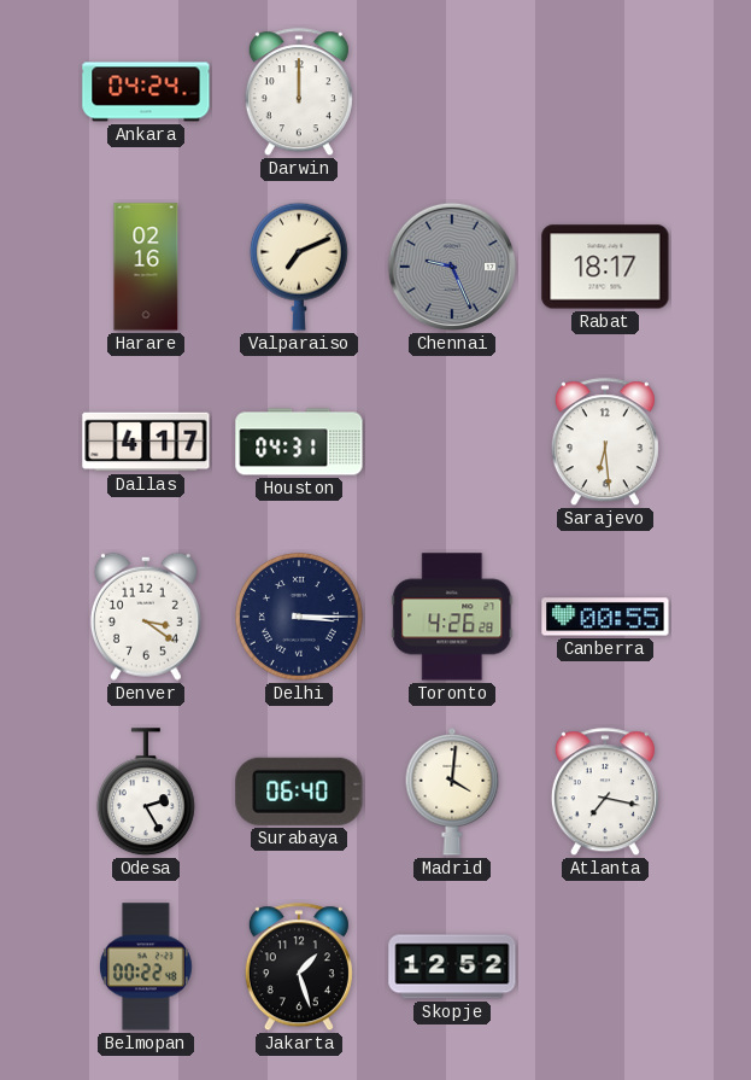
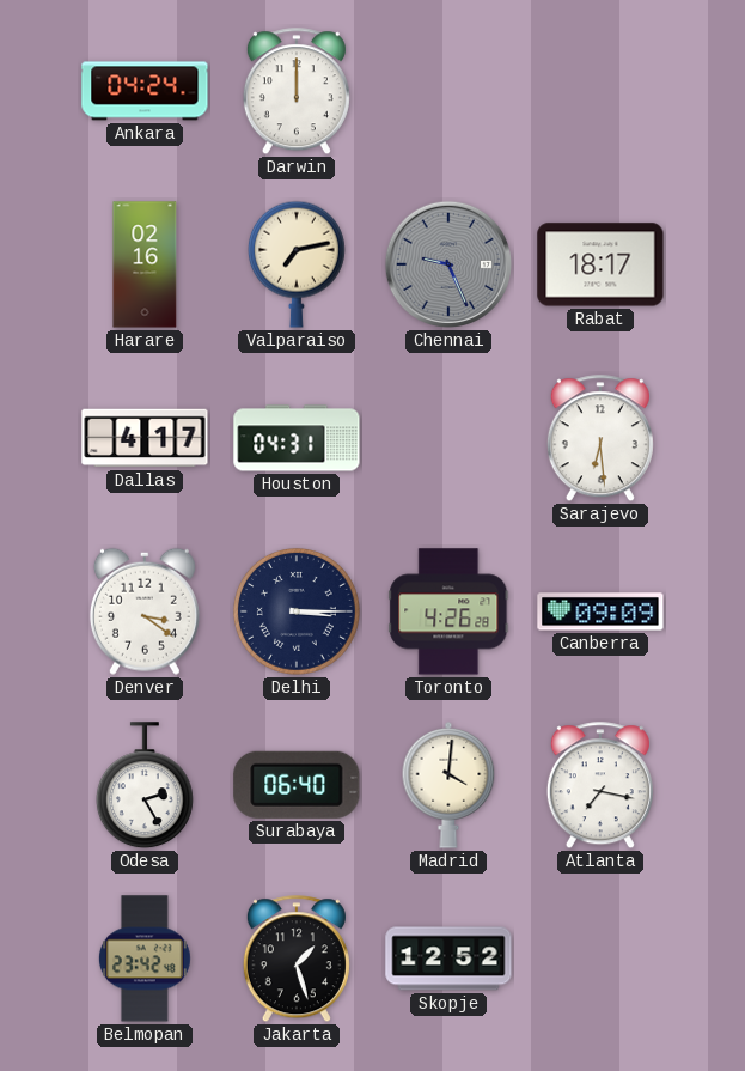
Valparaiso: 7:11 -> 7:13
Canberra: 00:55 -> 09:09
Belmopan: 00:22 -> 23:42
